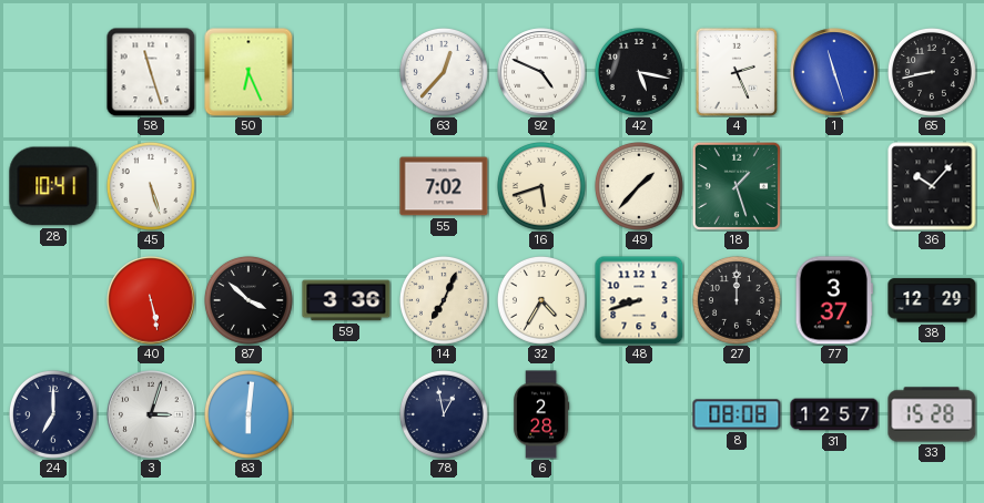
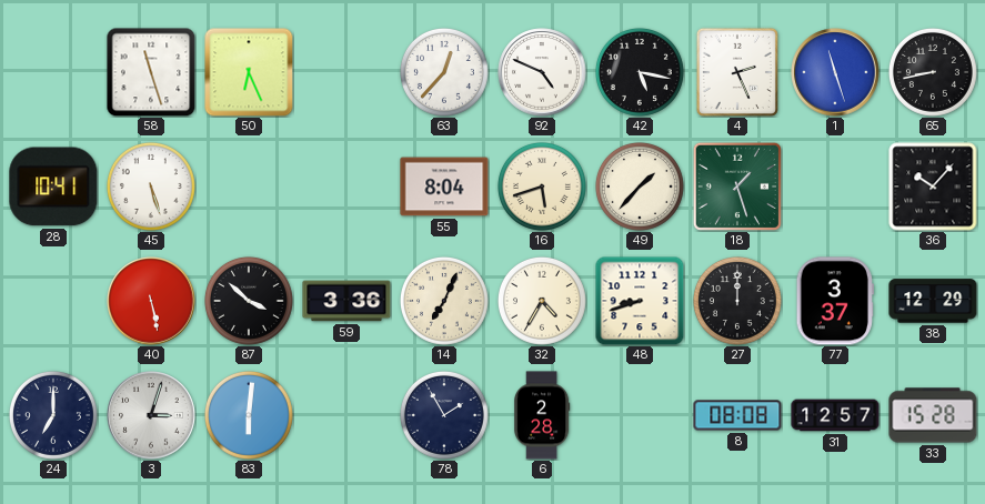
55: 7:02 -> 8:04
78: 12:58 -> 1:55
